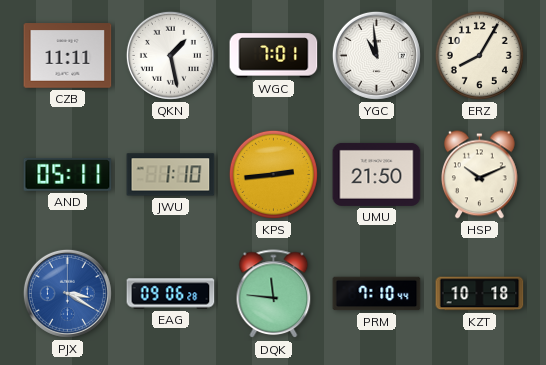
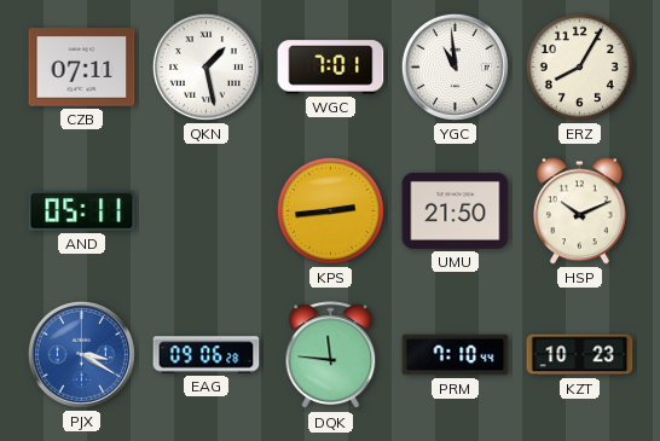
CZB: 11:11 -> 07:11
JWU: 1:10 -> none
KZT: 10:18 -> 10:23
